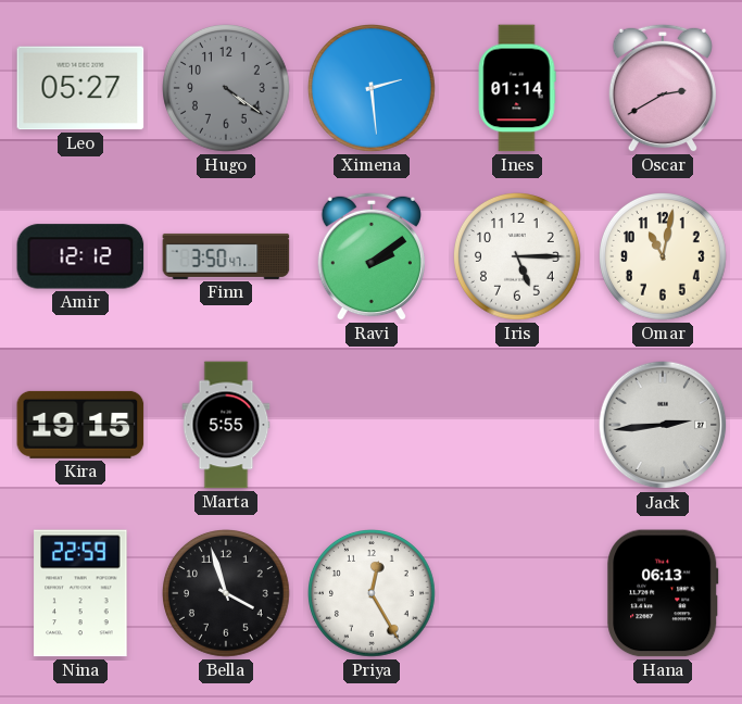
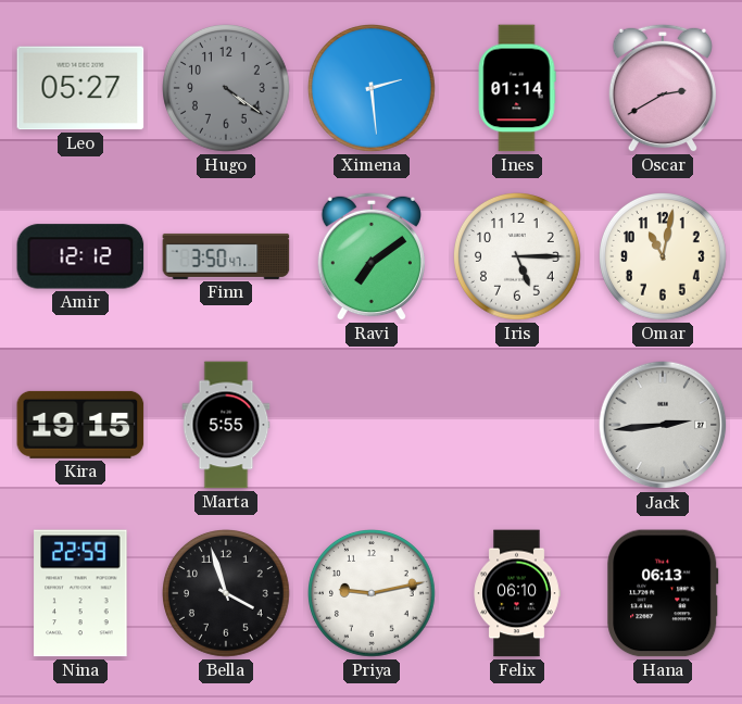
Ravi: 2:09 -> 7:09
Priya: 12:25 -> 9:13
Felix: none -> 06:10
